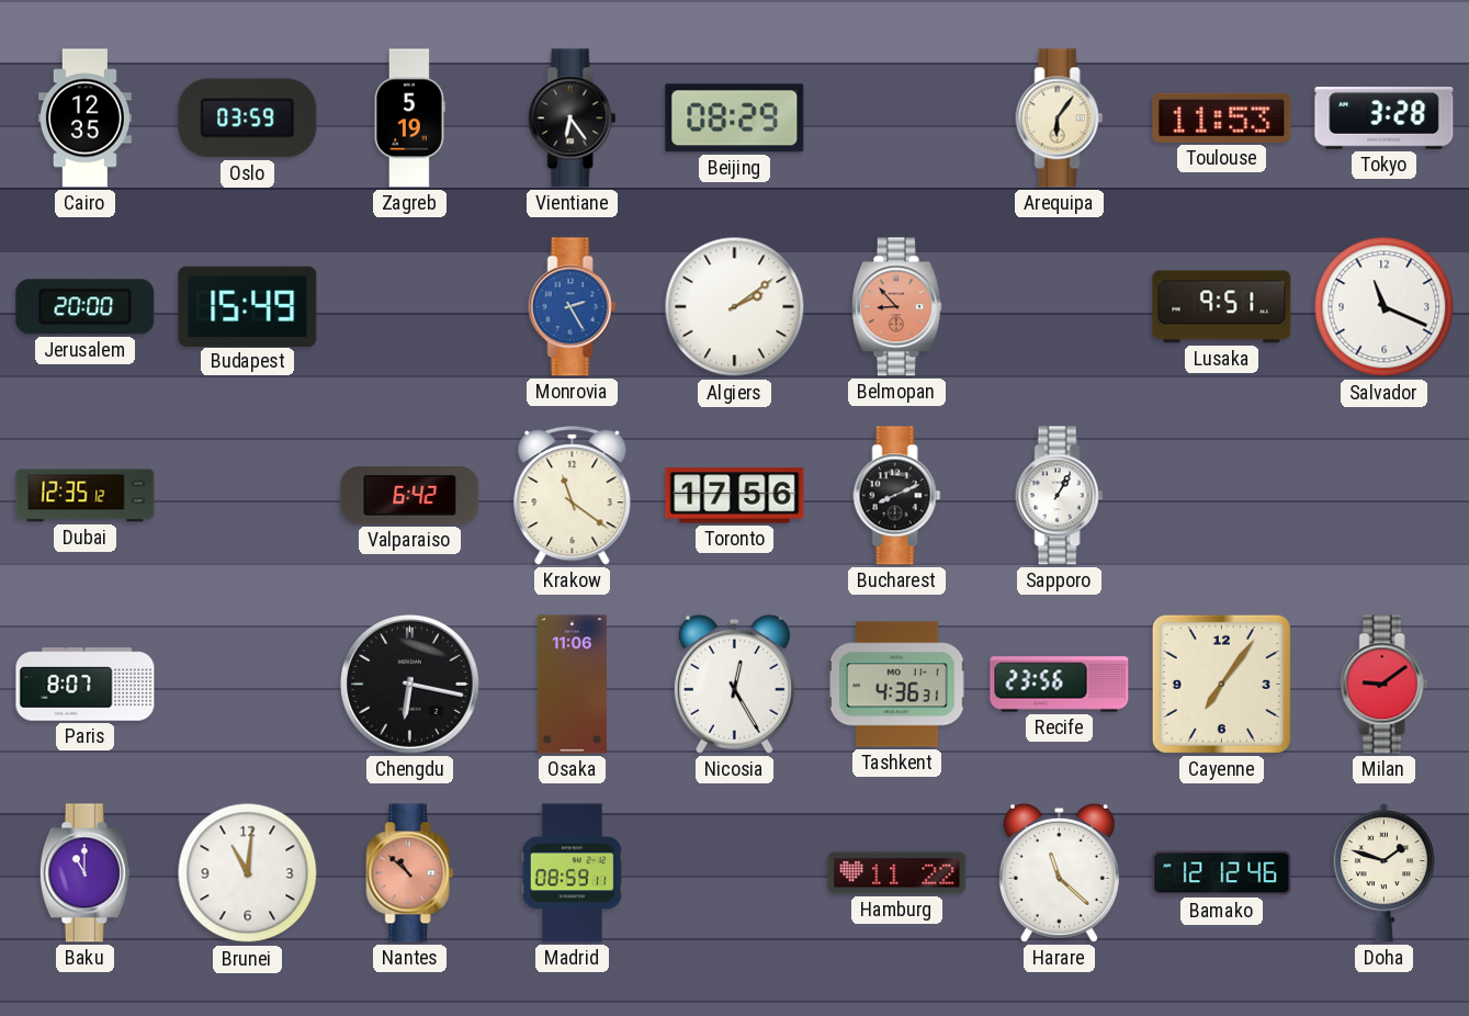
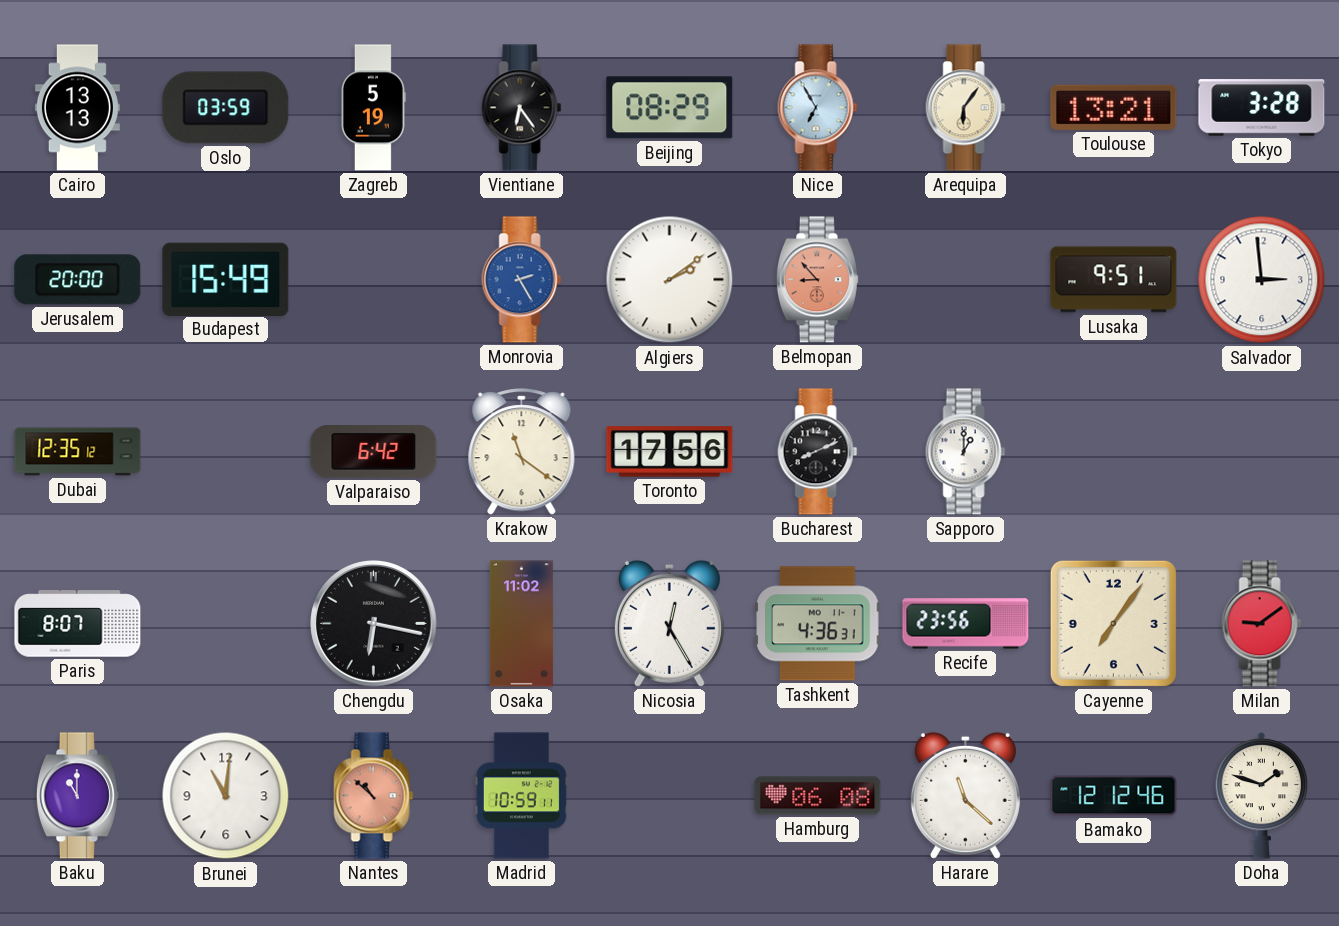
Cairo: 12:35 -> 13:13
Nice: none -> 6:55
Toulouse: 11:53 -> 13:21
Salvador: 11:19 -> 2:59
Sapporo: 1:05 -> 1:00
Osaka: 11:06 -> 11:02
Madrid: 08:59 -> 10:59
Hamburg: 11:22 -> 06:08
